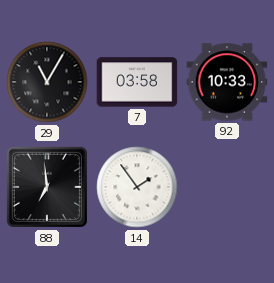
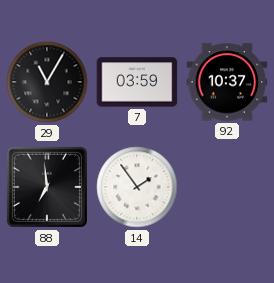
7: 03:58 -> 03:59
92: 10:33 -> 10:37
